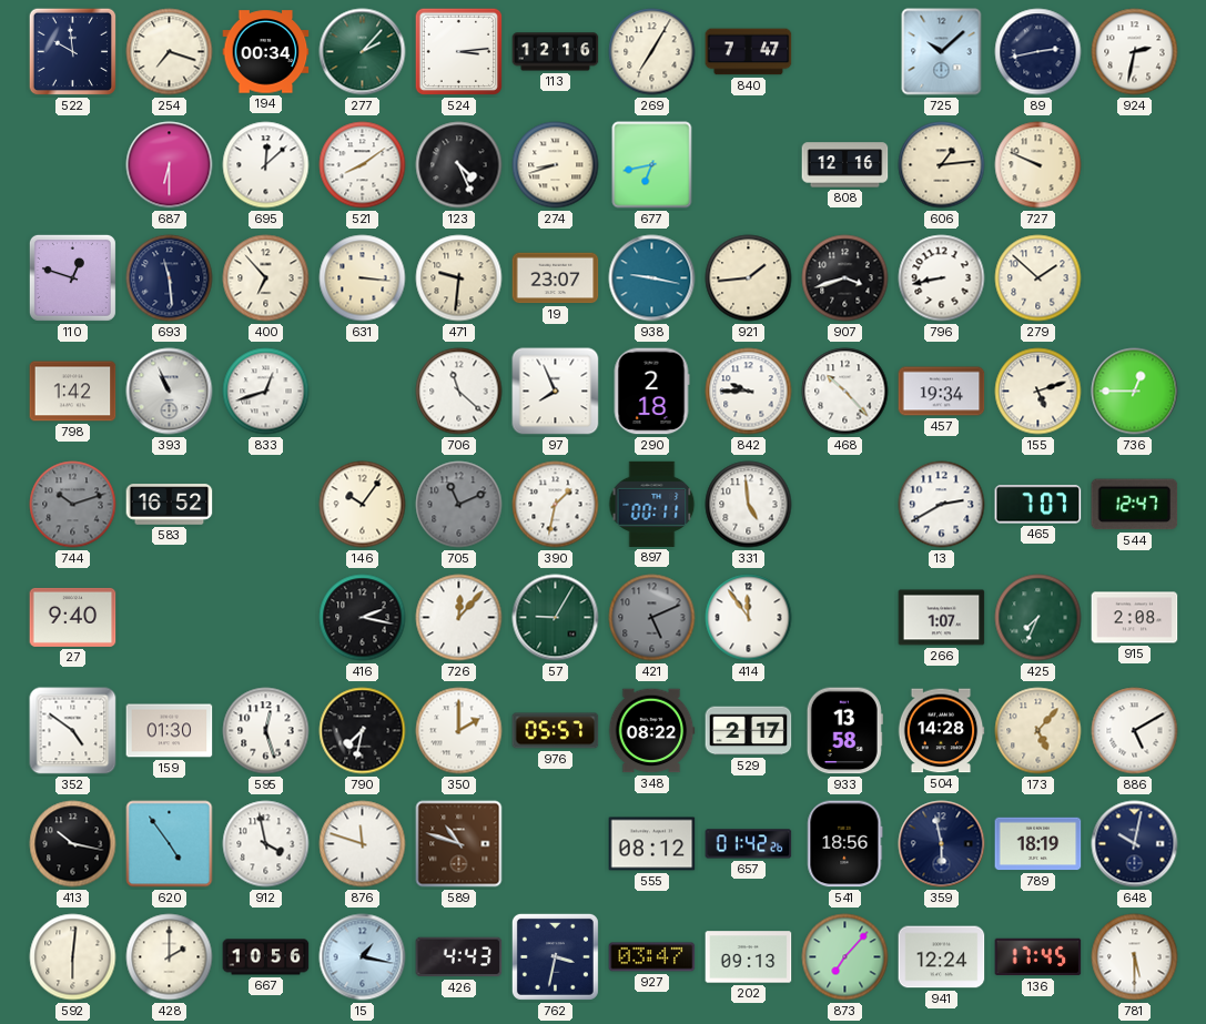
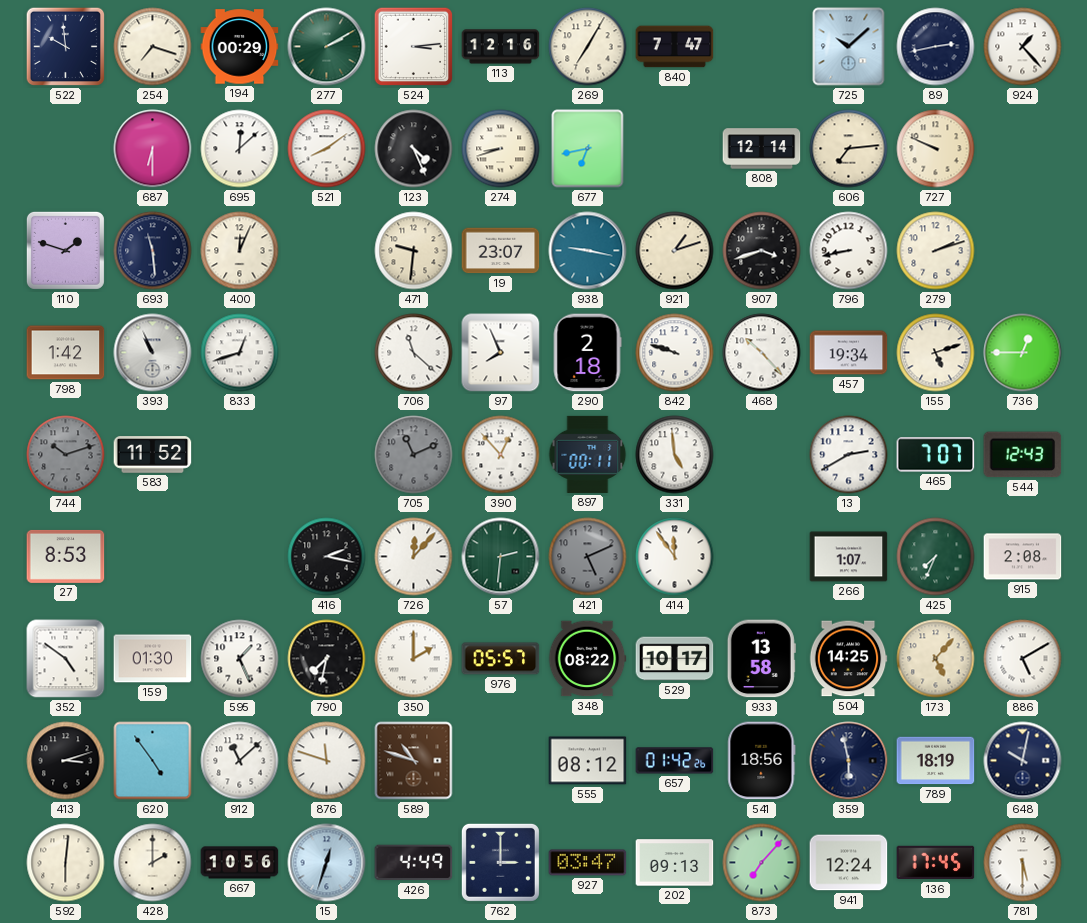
194: 00:34 -> 00:29
277: 2:07 -> 2:10
924: 2:32 -> 1:23
808: 12:16 -> 12:14
606: 1:14 -> 7:14
110: 12:48 -> 1:48
400: 6:53 -> 12:04
631: 3:16 -> none
921: 1:44 -> 1:12
279: 1:52 -> 2:12
842: 9:45 -> 9:48
583: 16:52 -> 11:52
146: 10:06 -> none
390: 1:32 -> 12:53
544: 12:47 -> 12:43
27: 9:40 -> 8:53
57: 9:05 -> 2:31
595: 12:27 -> 1:26
529: 2:17 -> 10:17
504: 14:28 -> 14:25
413: 10:17 -> 3:12
912: 3:58 -> 11:08
15: 1:17 -> 12:33
426: 4:43 -> 4:49
762: 3:32 -> 3:00
